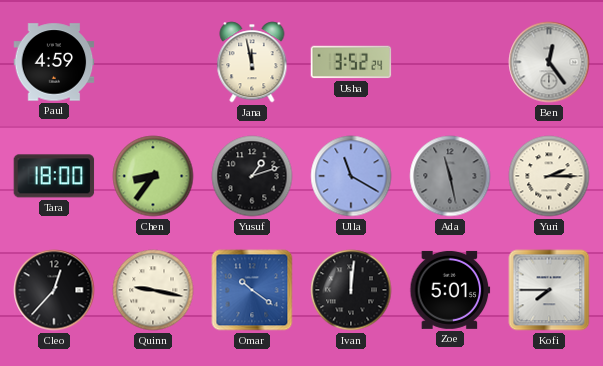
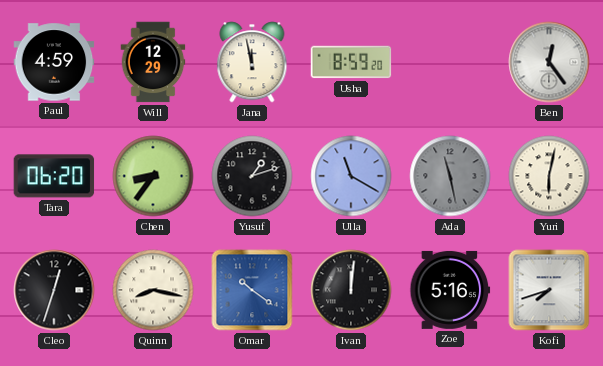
Will: none -> 12:29
Usha: 3:52 -> 8:59
Tara: 18:00 -> 06:20
Yuri: 2:15 -> 6:02
Cleo: 12:37 -> 12:33
Quinn: 9:17 -> 8:17
Zoe: 5:01 -> 5:16
Kofi: 7:45 -> 7:42
